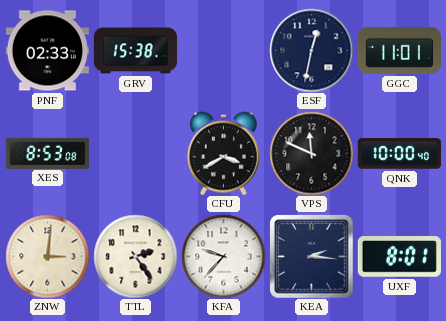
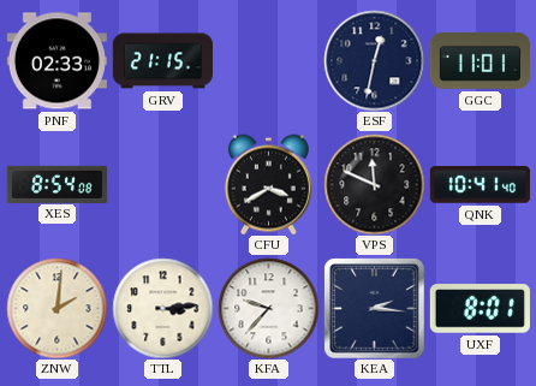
GRV: 15:38 -> 21:15
XES: 8:53 -> 8:54
QNK: 10:00 -> 10:41
ZNW: 3:01 -> 2:01
TTL: 2:24 -> 3:14
